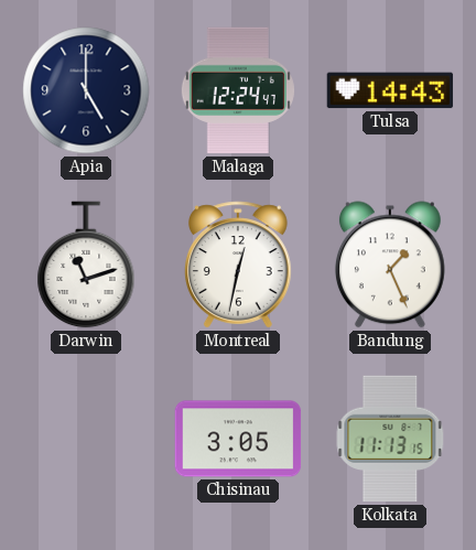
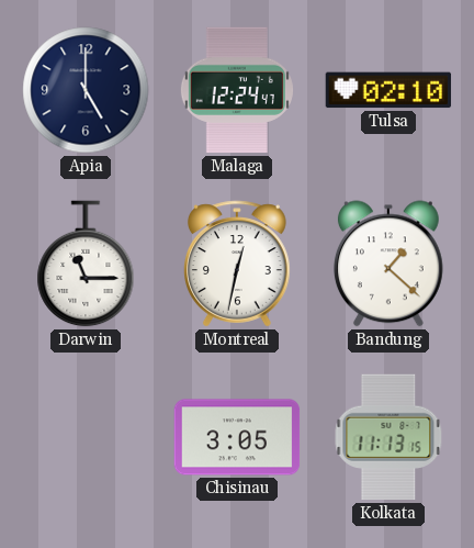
Tulsa: 14:43 -> 02:10
Darwin: 11:12 -> 11:15
Bandung: 1:26 -> 1:22
